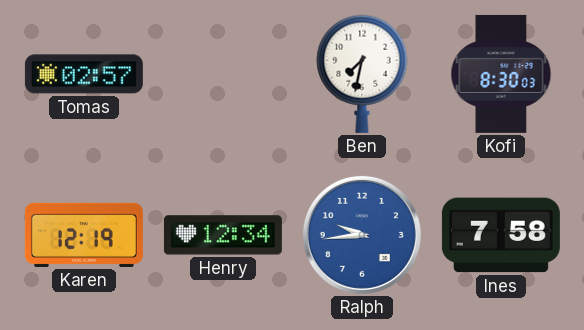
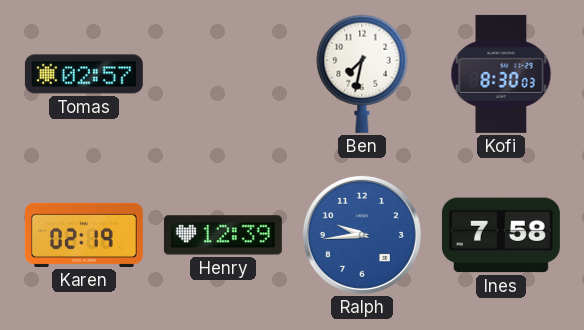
Karen: 12:19 -> 02:19
Henry: 12:34 -> 12:39
